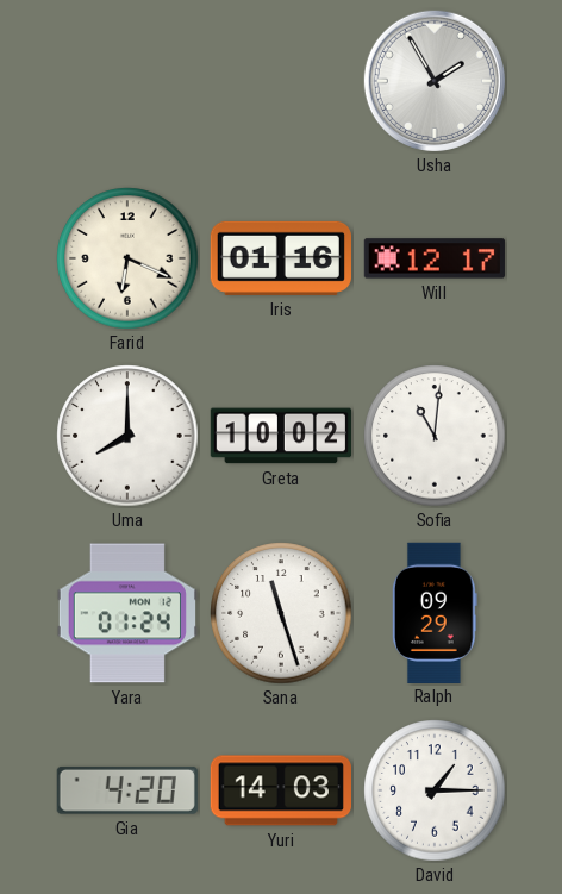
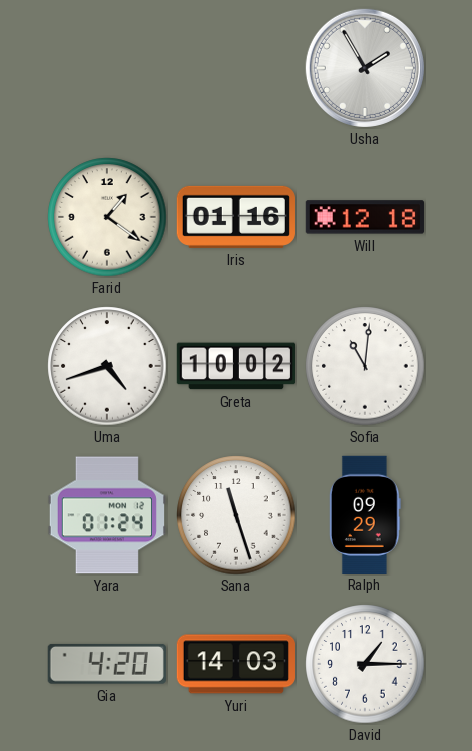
Farid: 6:19 -> 1:21
Will: 12:17 -> 12:18
Uma: 8:00 -> 4:42
